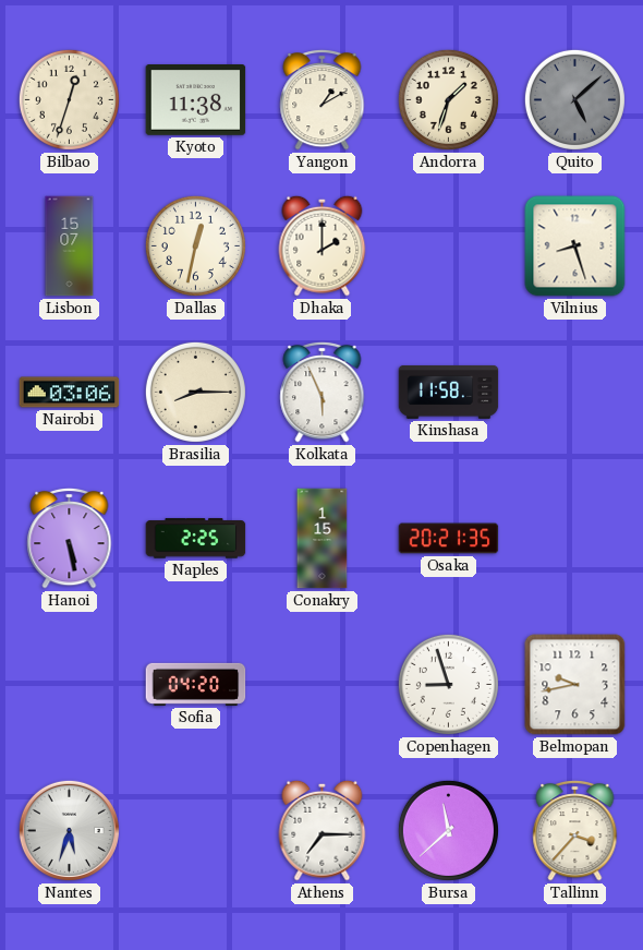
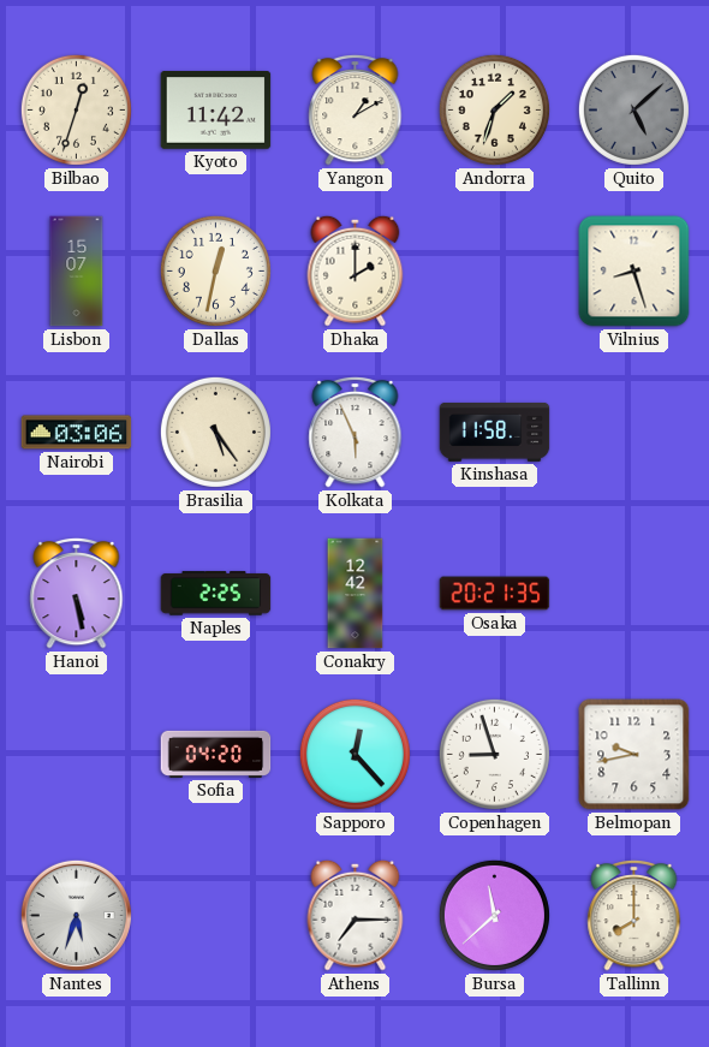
Kyoto: 11:38 -> 11:42
Brasilia: 8:15 -> 5:24
Conakry: 1:15 -> 12:42
Sapporo: none -> 12:23
Tallinn: 3:37 -> 8:00
